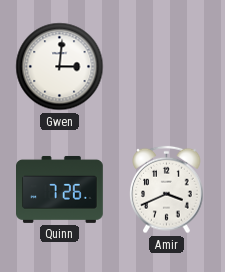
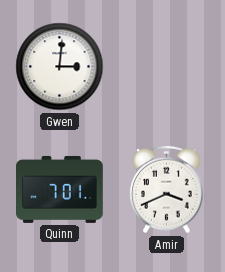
Quinn: 7:26 -> 7:01
